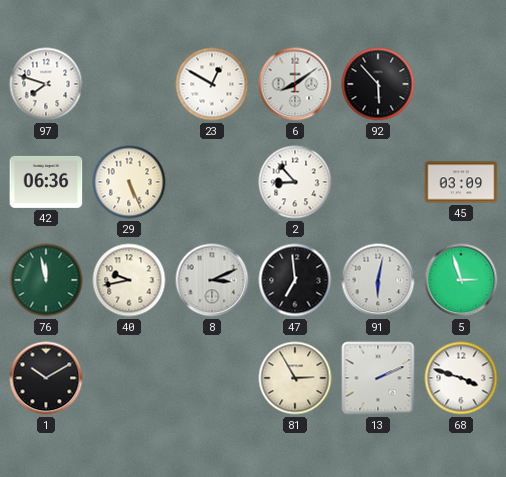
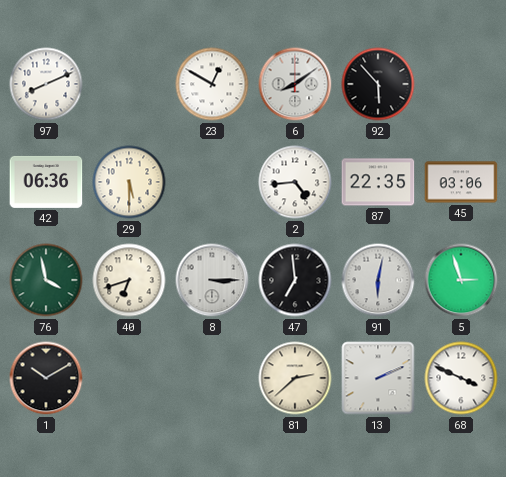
97: 7:48 -> 8:11
29: 5:26 -> 5:30
2: 8:53 -> 4:44
87: none -> 22:35
45: 03:09 -> 03:06
76: 11:58 -> 3:58
40: 9:43 -> 6:42
8: 3:11 -> 3:15
81: 2:55 -> 2:38
68: 3:48 -> 3:49
